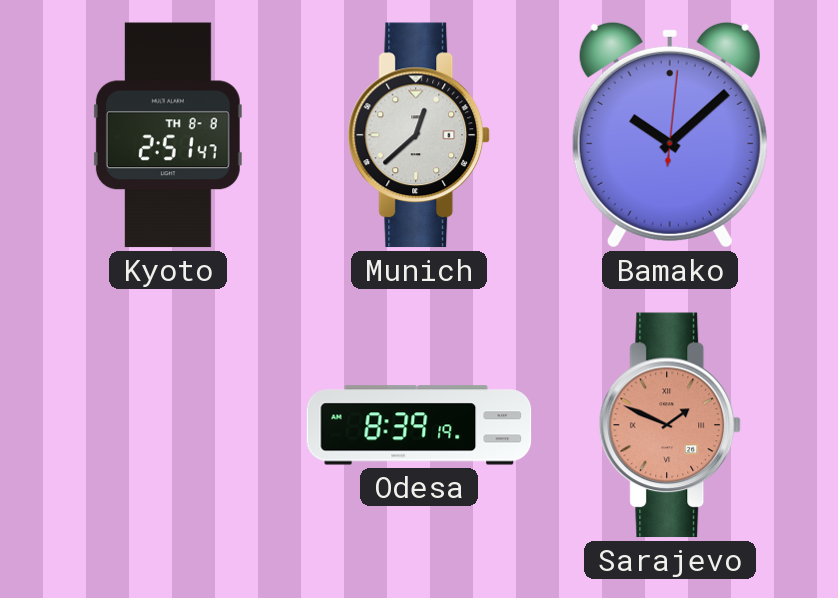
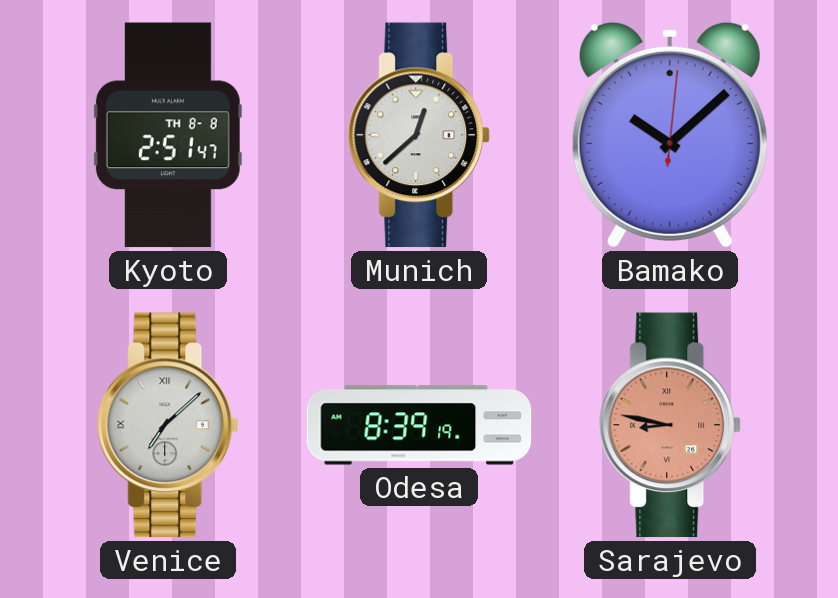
Venice: none -> 7:08
Sarajevo: 1:49 -> 8:47
